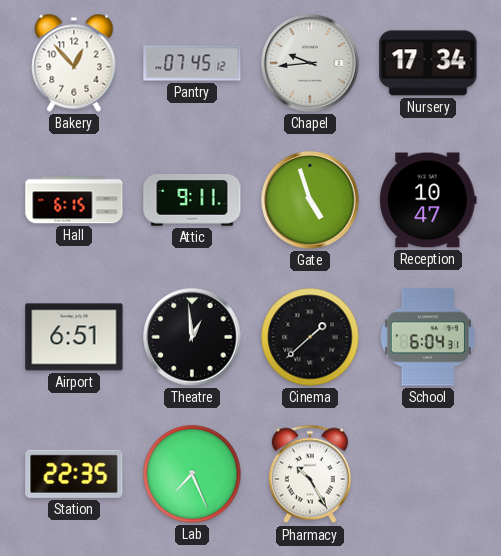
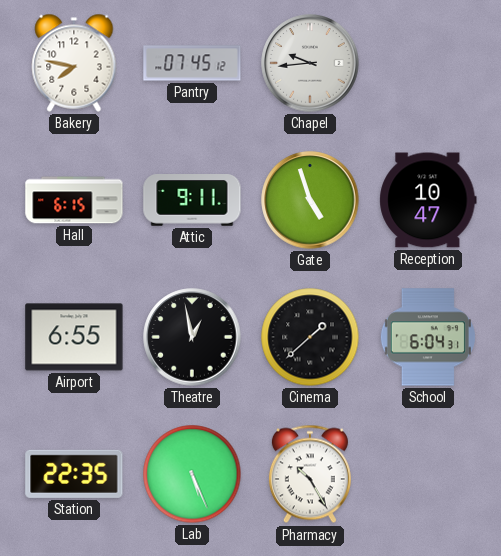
Bakery: 12:53 -> 7:47
Nursery: 17:34 -> none
Airport: 6:51 -> 6:55
Theatre: 12:59 -> 12:58
Lab: 7:26 -> 5:26
